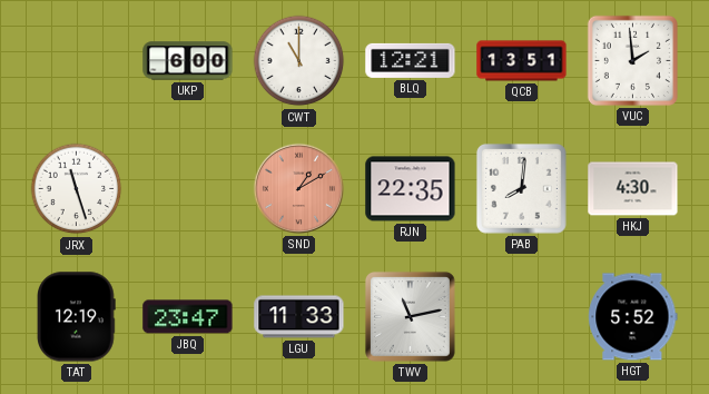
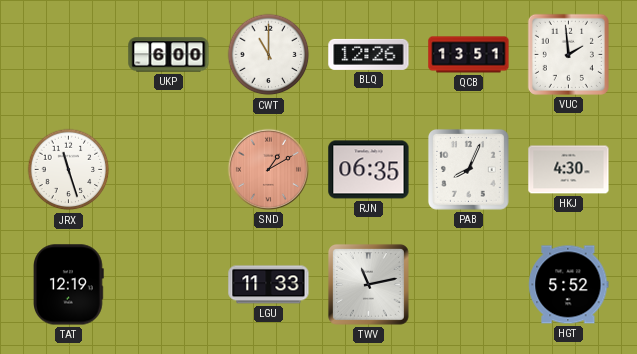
BLQ: 12:21 -> 12:26
RJN: 22:35 -> 06:35
PAB: 8:01 -> 8:04
JBQ: 23:47 -> none
